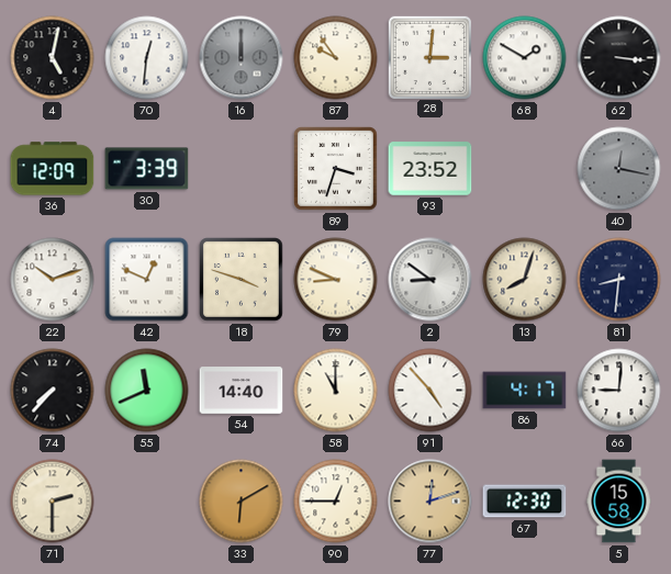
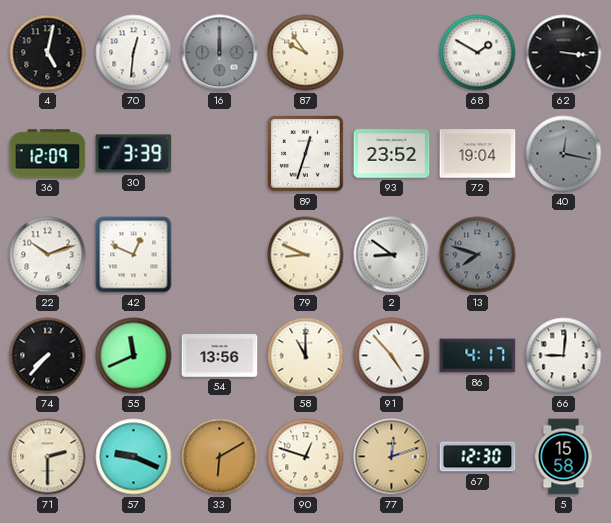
28: 3:01 -> none
89: 3:33 -> 12:33
72: none -> 19:04
18: 3:48 -> none
13: 8:03 -> 7:48
13 dial: cream -> grey
81: 8:31 -> none
54: 14:40 -> 13:56
57: none -> 9:19
90: 12:45 -> 12:48
